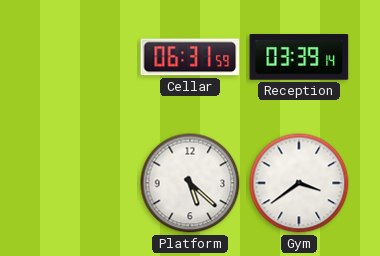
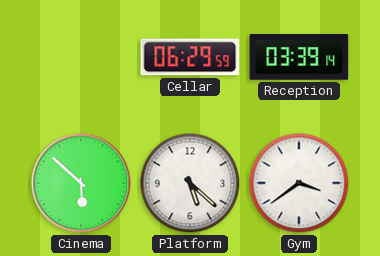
Cellar: 06:31 -> 06:29
Cinema: none -> 5:52
